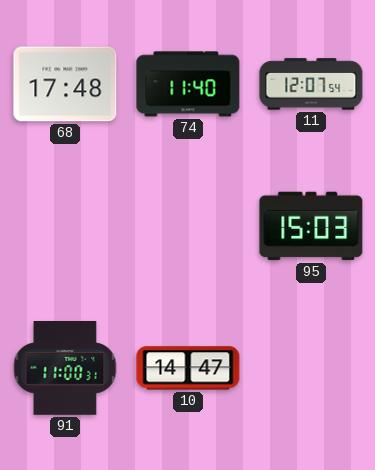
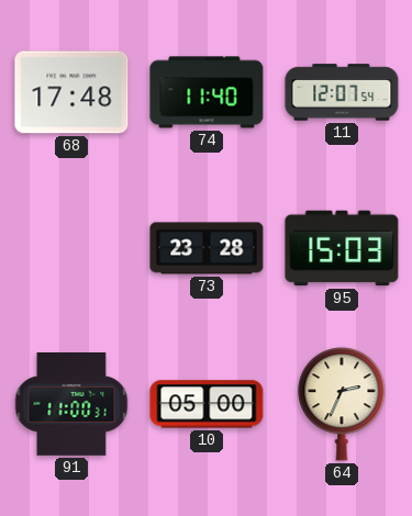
73: none -> 23:28
10: 14:47 -> 05:00
64: none -> 2:34
